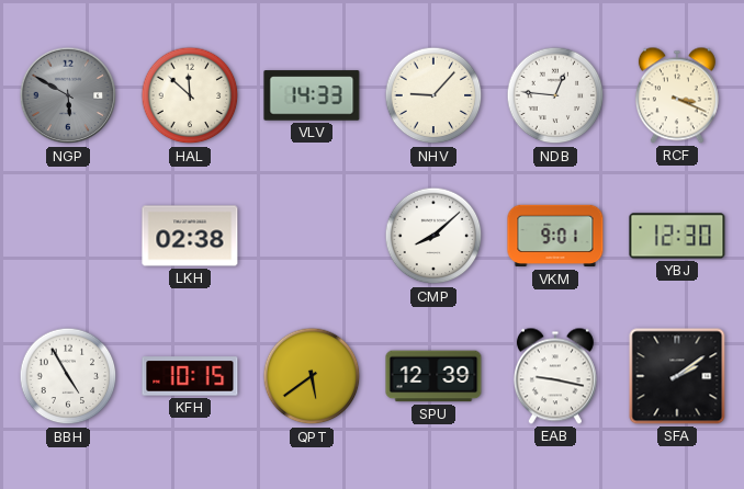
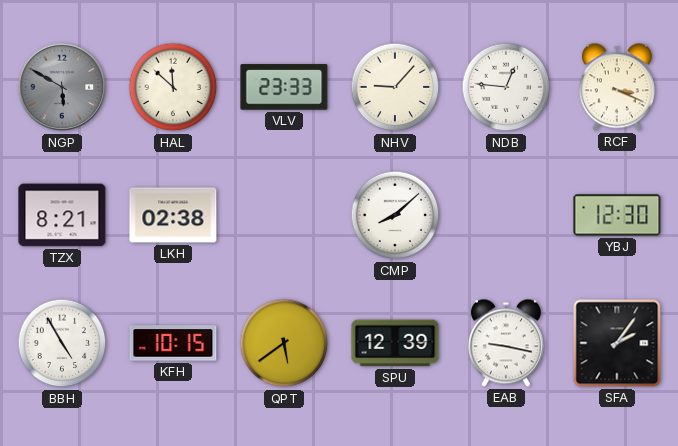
VLV: 14:33 -> 23:33
TZX: none -> 8:21
VKM: 9:01 -> none
SFA: 2:09 -> 2:06
